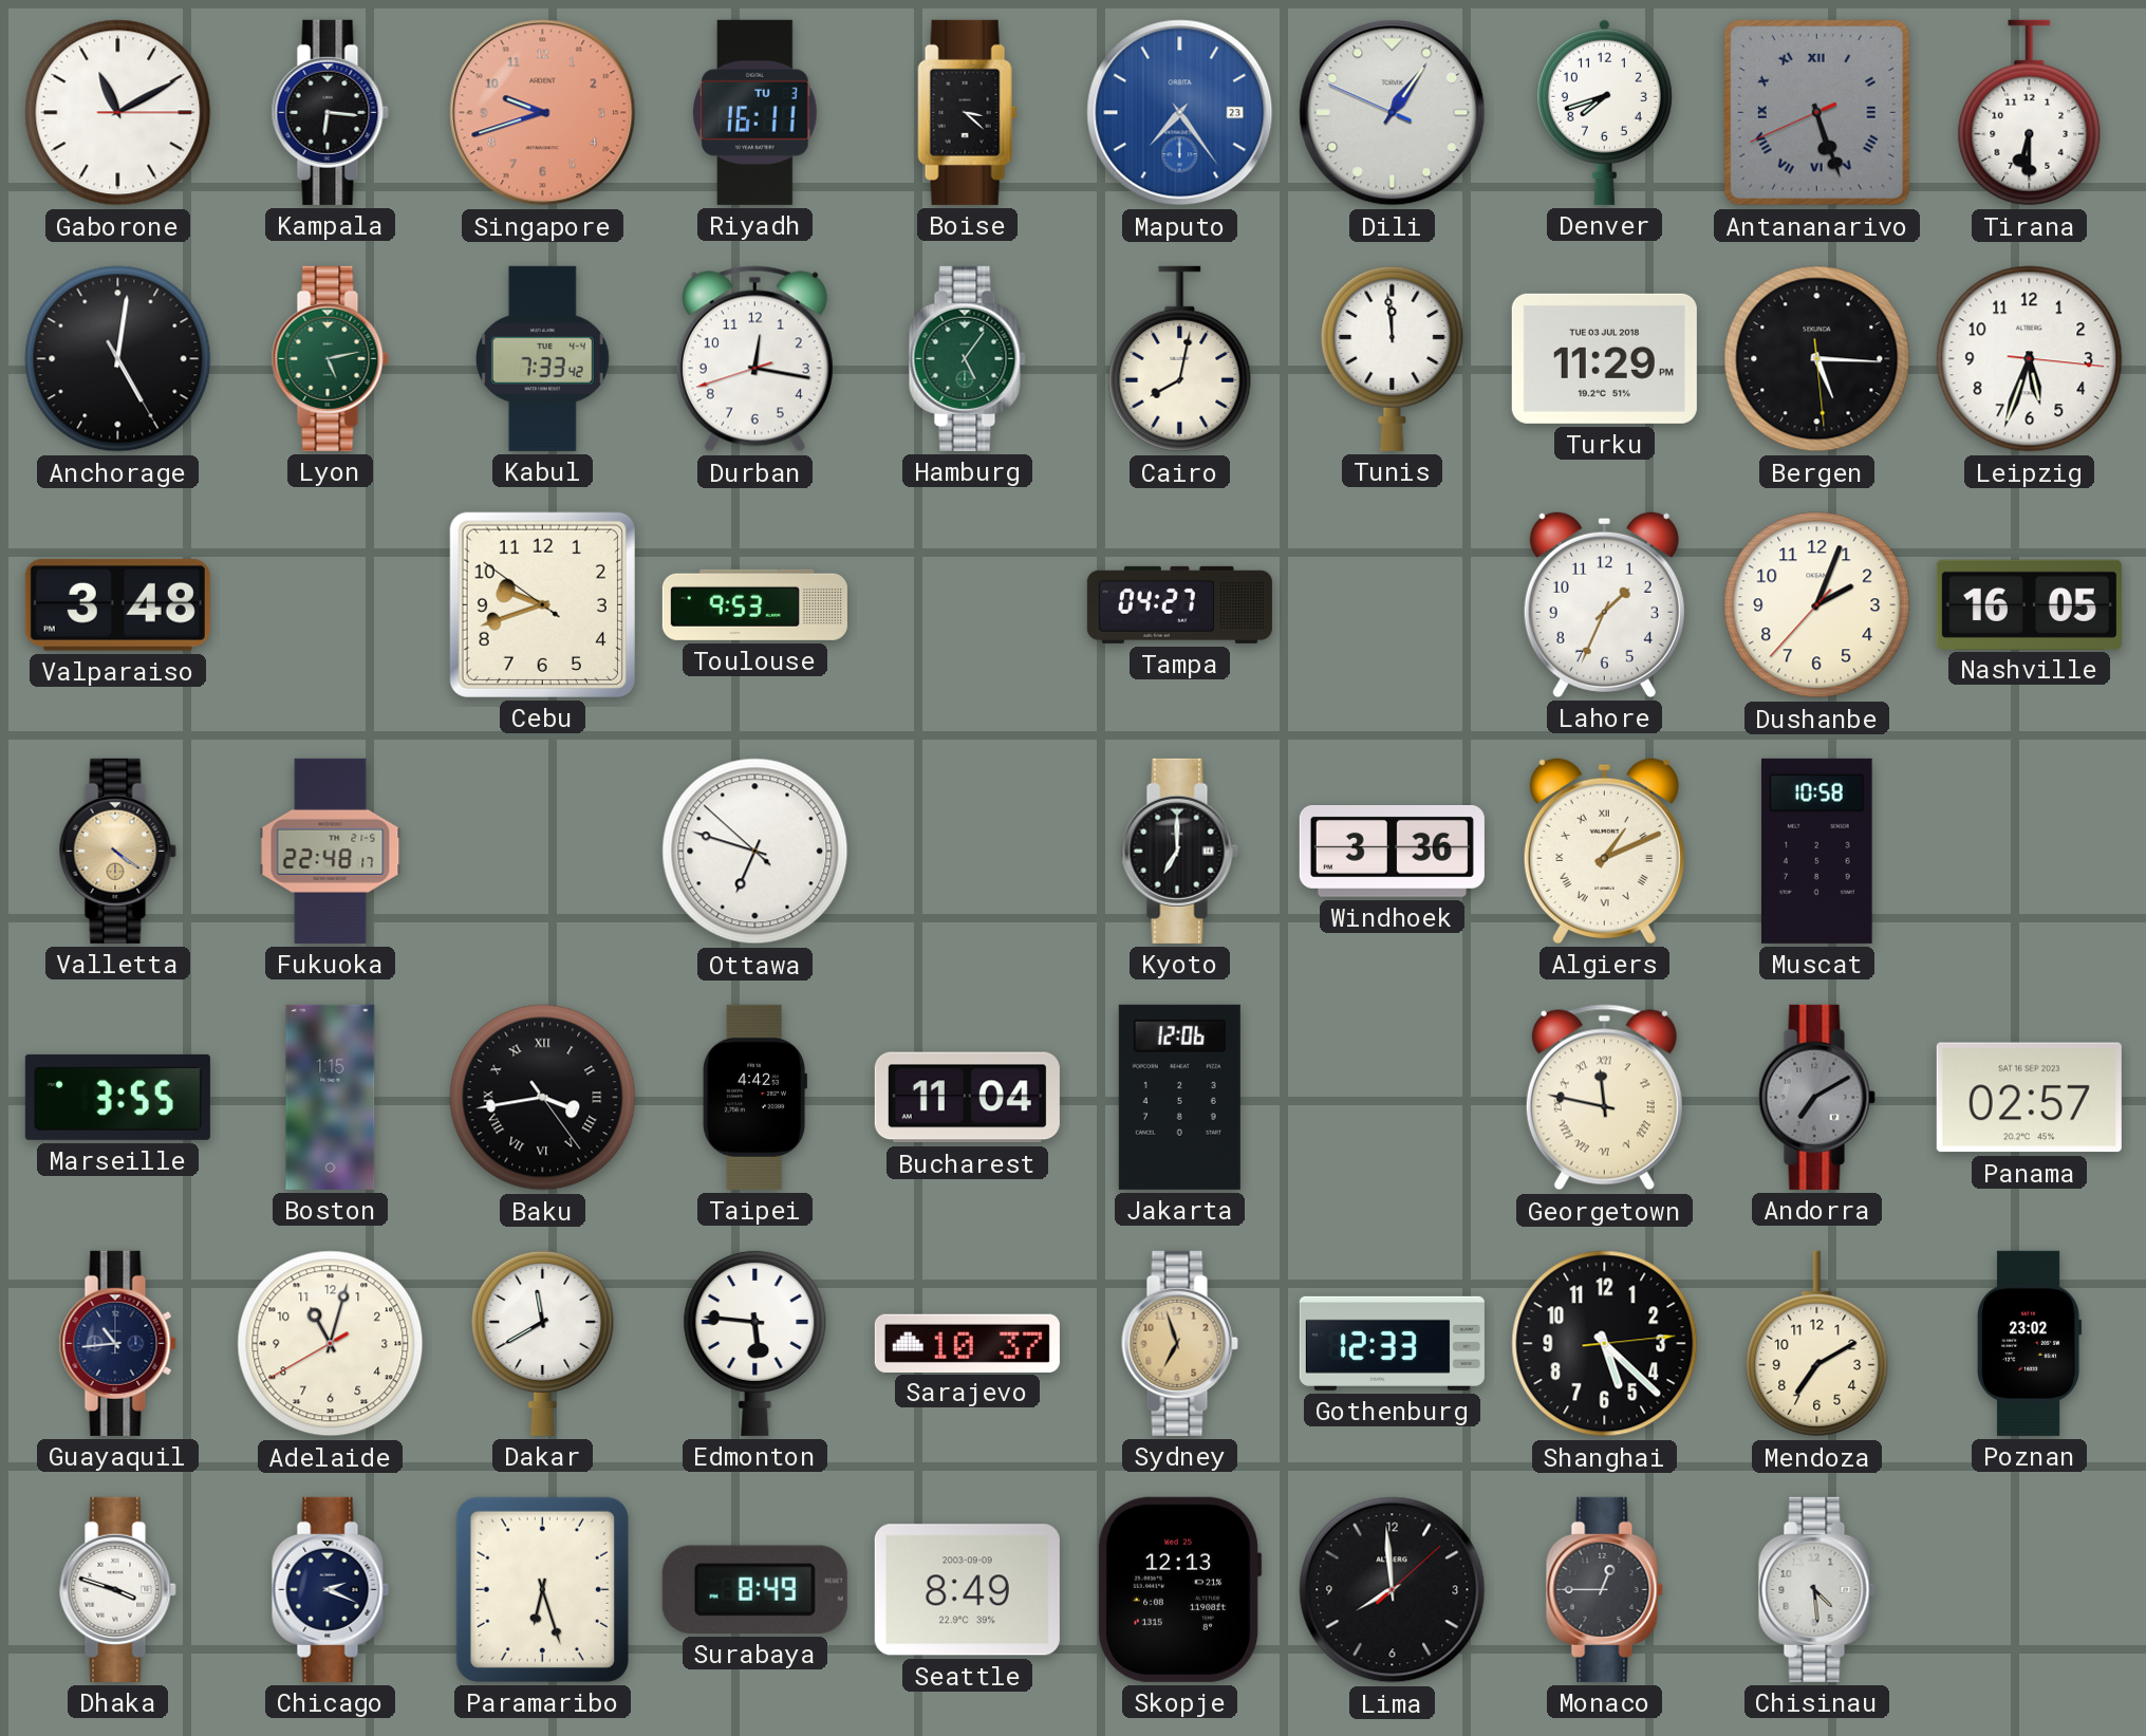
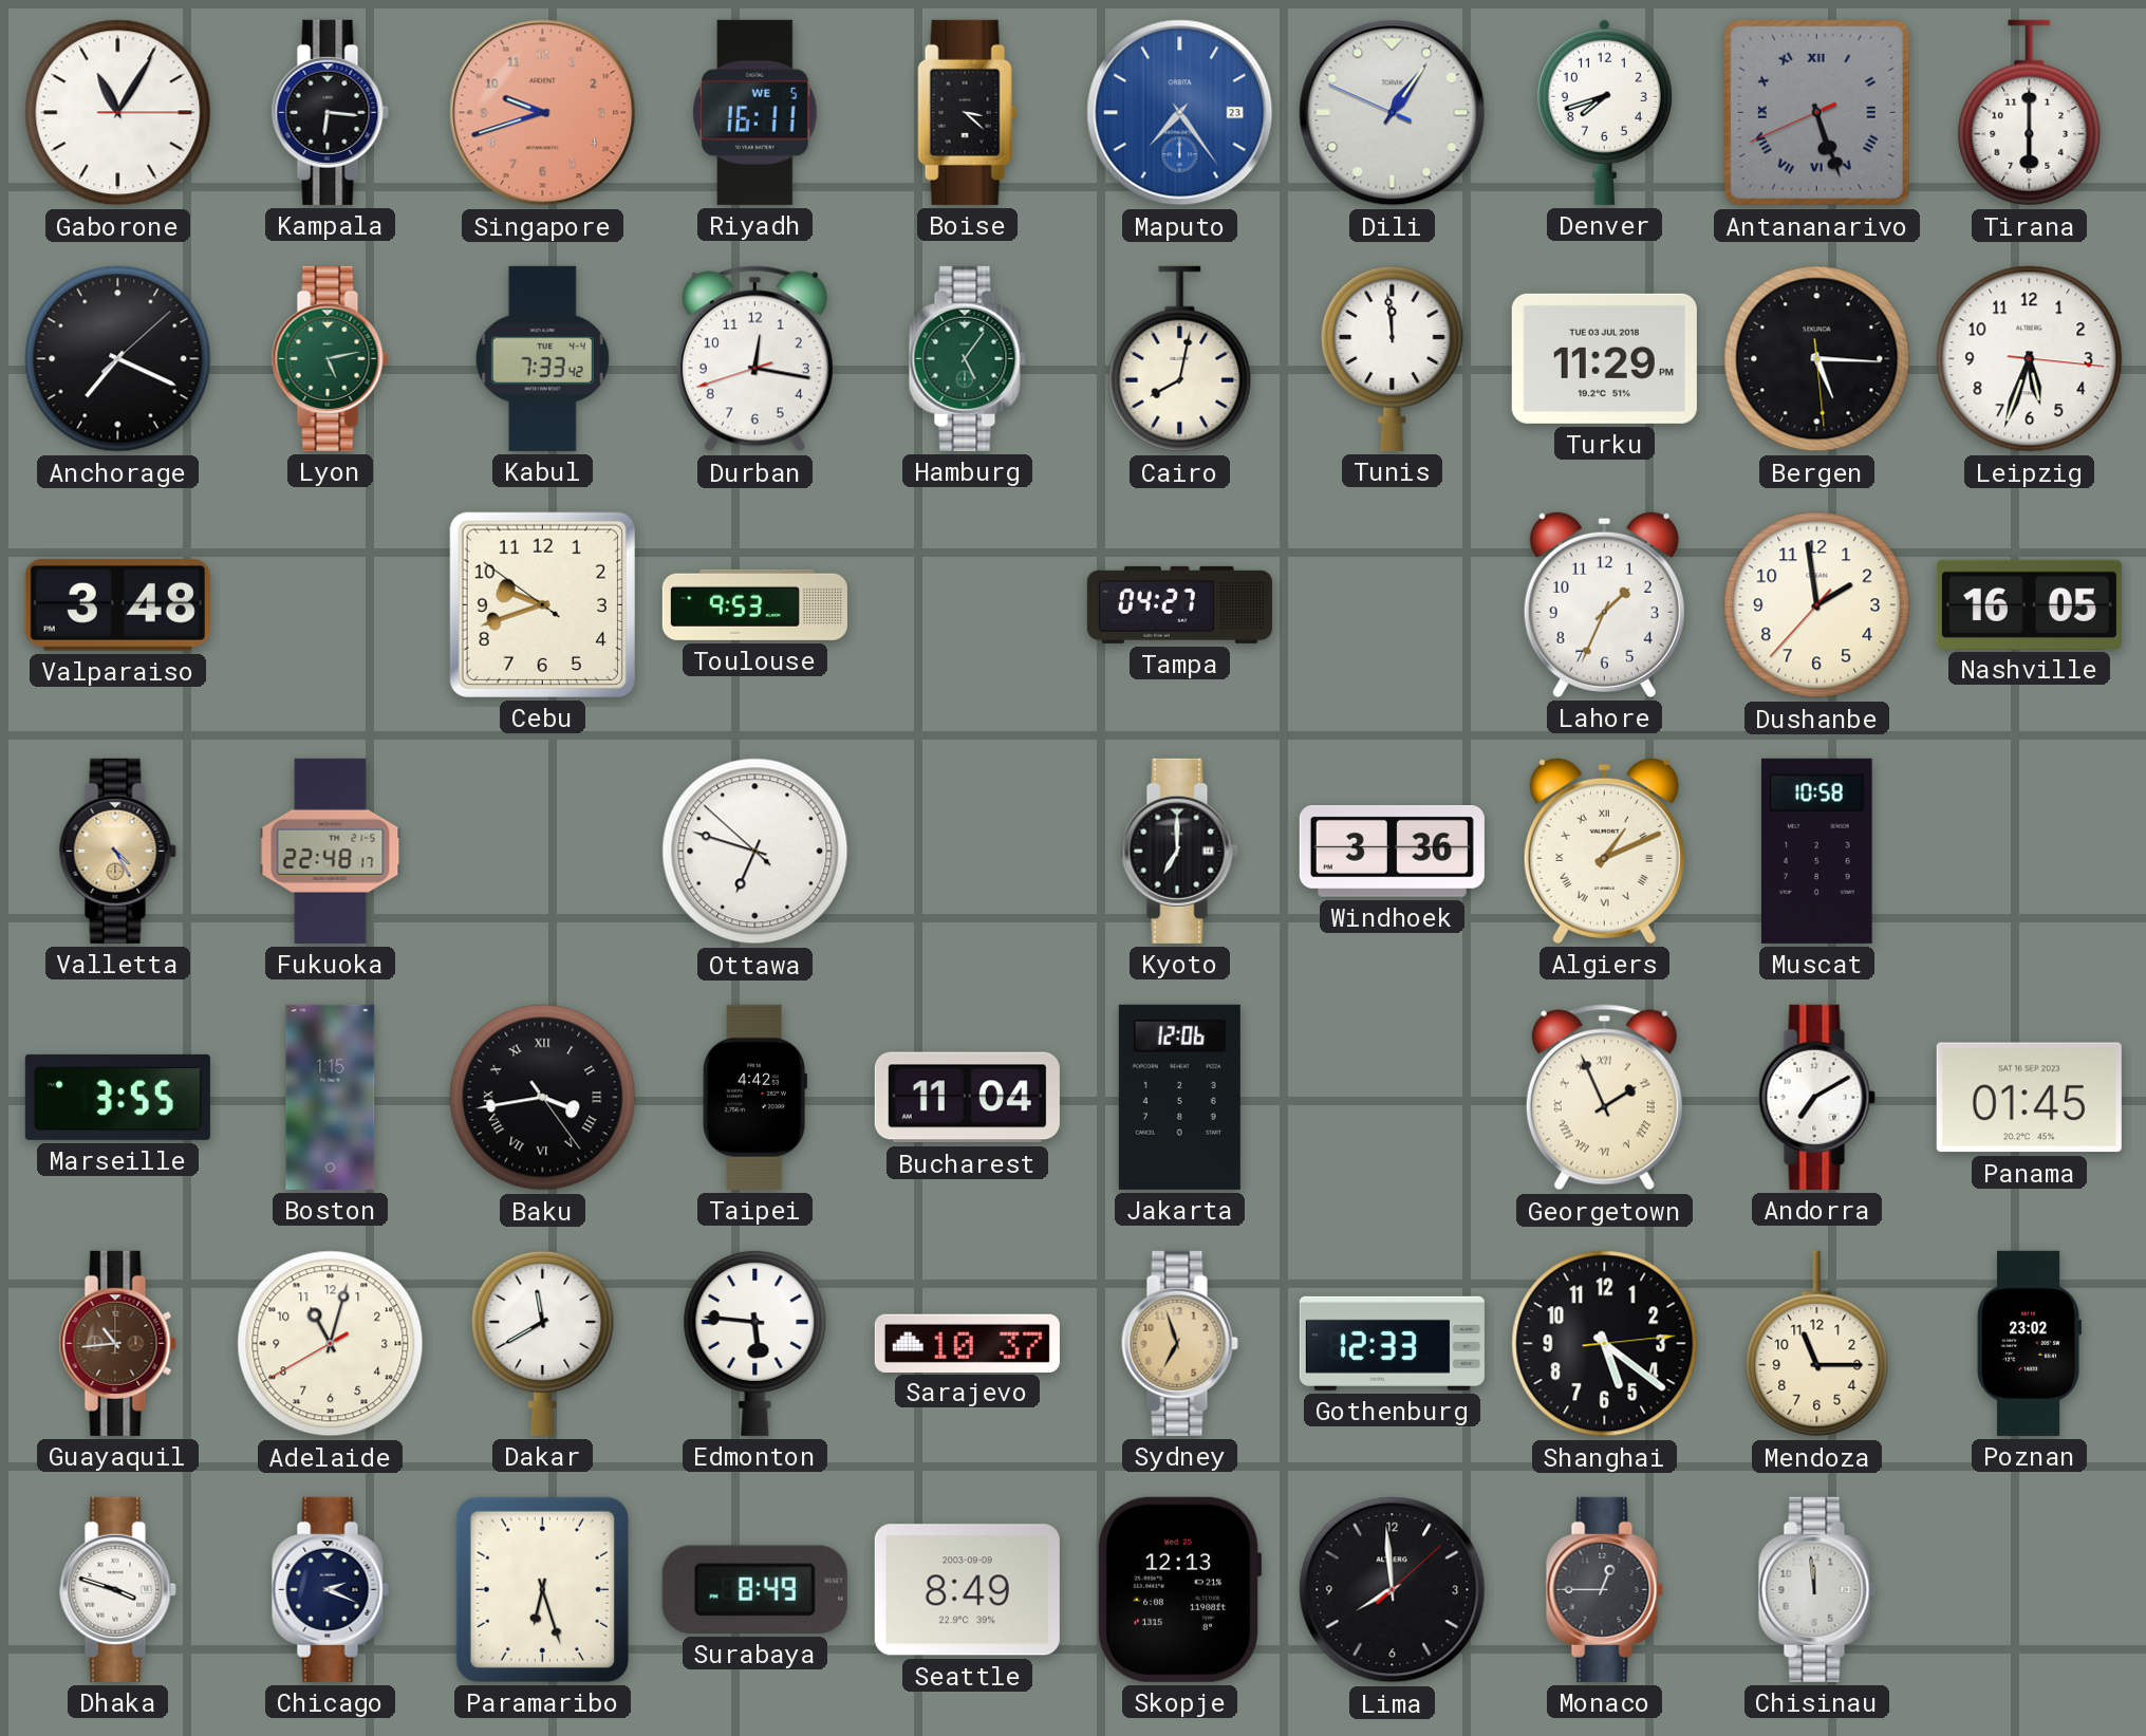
Gaborone: 11:10 -> 11:05
Riyadh date: TU 3 -> WE 5
Tirana: 6:30 -> 6:00
Anchorage: 5:01 -> 7:19
Dushanbe: 2:03 -> 1:58
Valletta: 4:21 -> 4:25
Georgetown: 11:47 -> 1:56
Andorra dial: grey -> white
Panama: 02:57 -> 01:45
Guayaquil dial: navy -> brown
Shanghai: 5:22 -> 5:21
Mendoza: 7:10 -> 11:15
Chisinau: 4:29 -> 11:59
